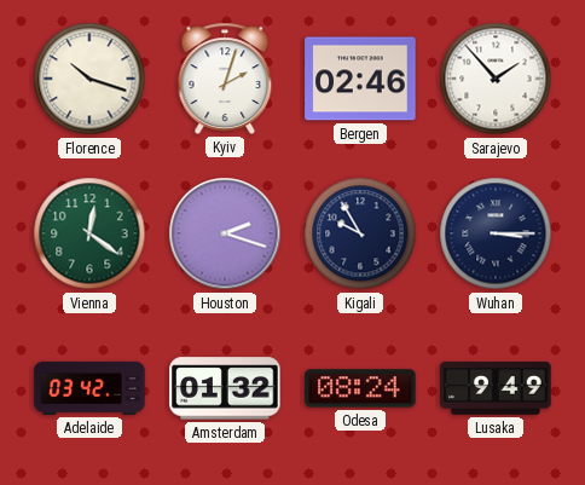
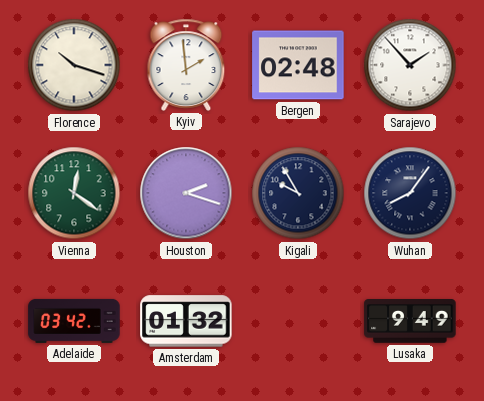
Kyiv: 2:03 -> 1:59
Bergen: 02:46 -> 02:48
Wuhan: 3:15 -> 8:06
Odesa: 08:24 -> none
